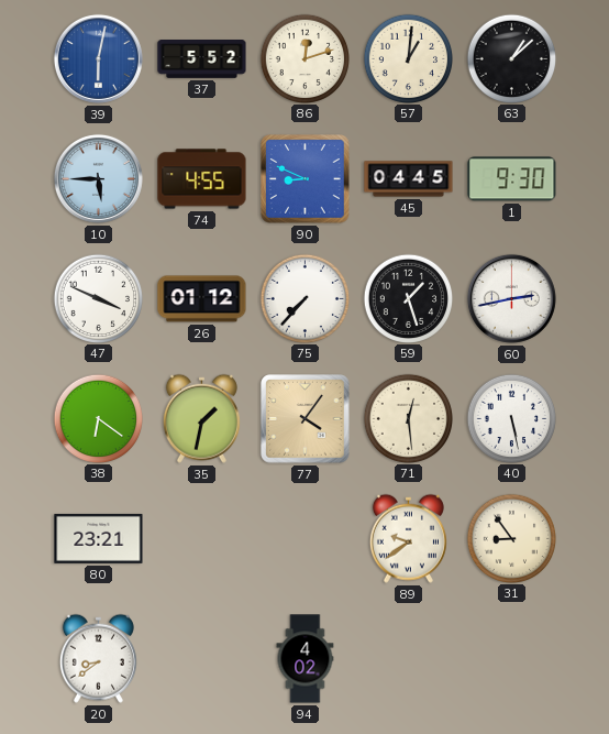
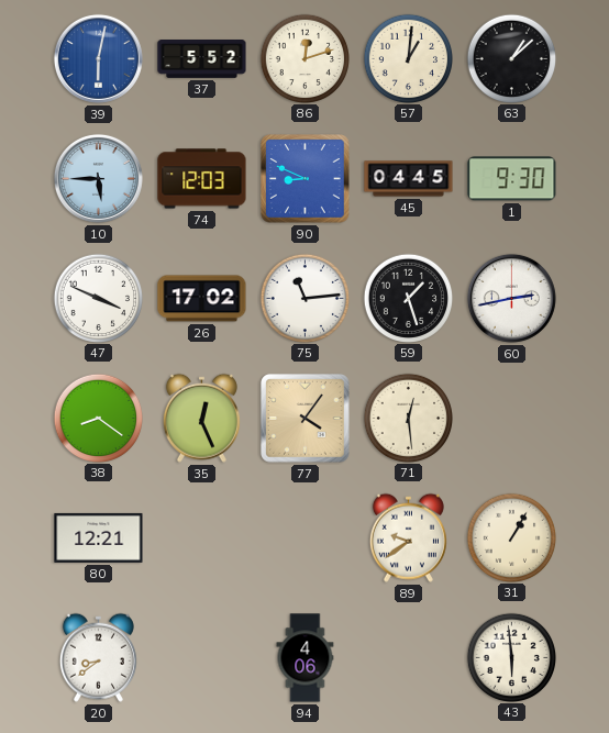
74: 4:55 -> 12:03
26: 01:12 -> 17:02
75: 7:37 -> 11:14
38: 6:21 -> 8:21
35: 1:32 -> 12:26
40: 5:28 -> none
80: 23:21 -> 12:21
31: 8:54 -> 1:05
94: 4:02 -> 4:06
43: none -> 5:59
